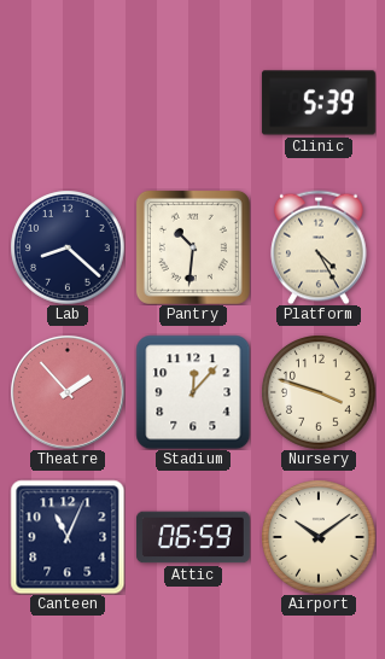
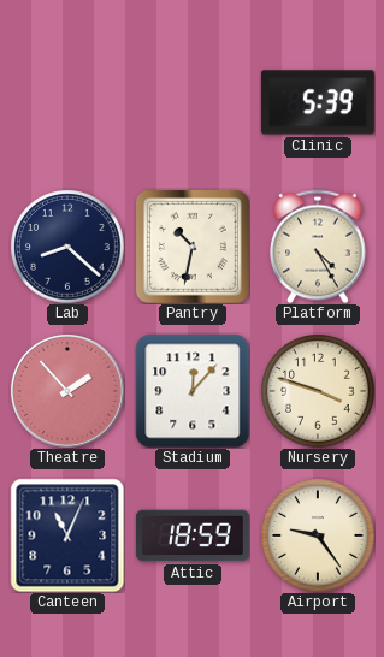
Pantry: 10:31 -> 10:32
Attic: 06:59 -> 18:59
Airport: 10:09 -> 9:24
